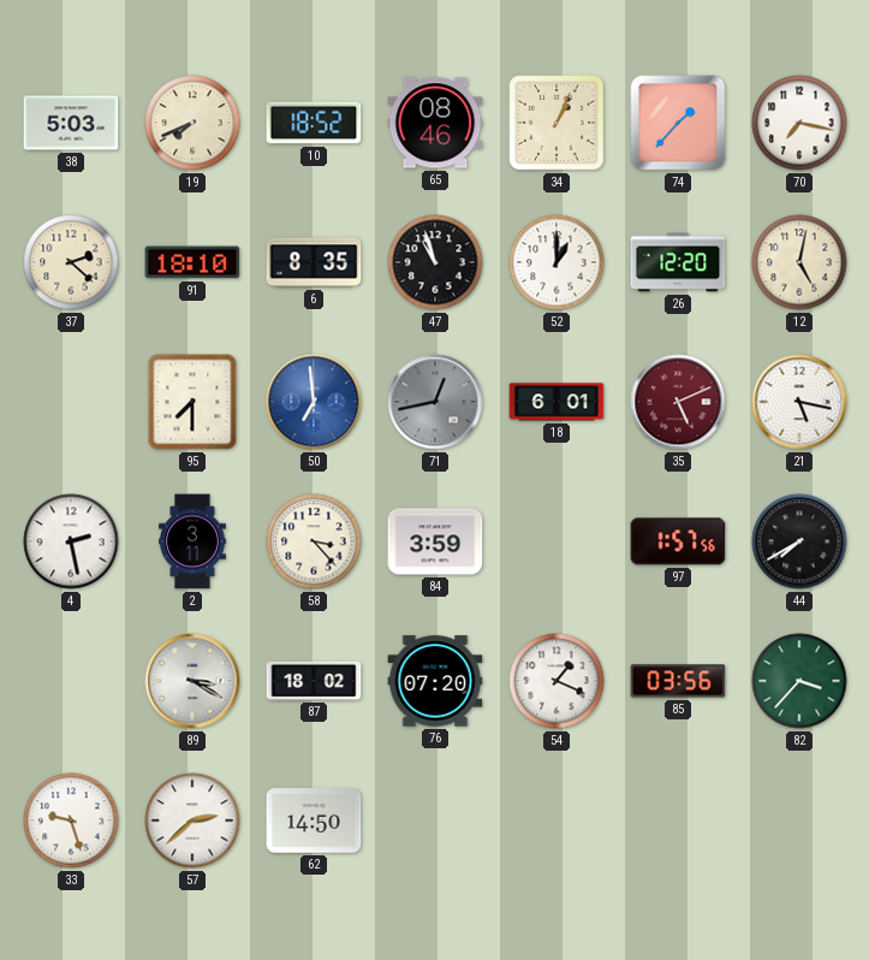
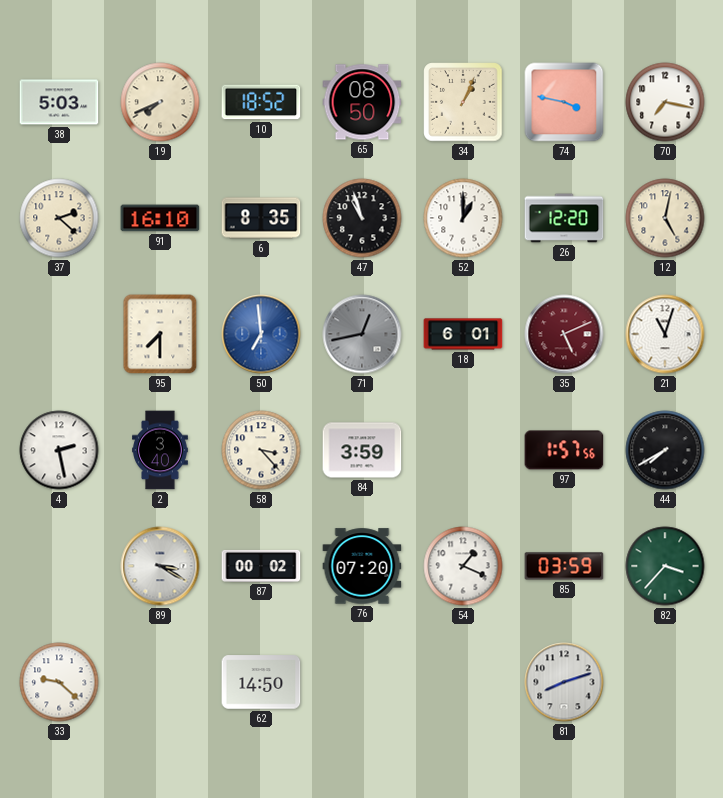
65: 08:46 -> 08:50
74: 1:37 -> 3:47
91: 18:10 -> 16:10
21: 5:17 -> 11:03
2: 3:11 -> 3:40
87: 18:02 -> 00:02
85: 03:56 -> 03:59
33: 9:27 -> 9:22
57: 2:38 -> none
81: none -> 8:12
